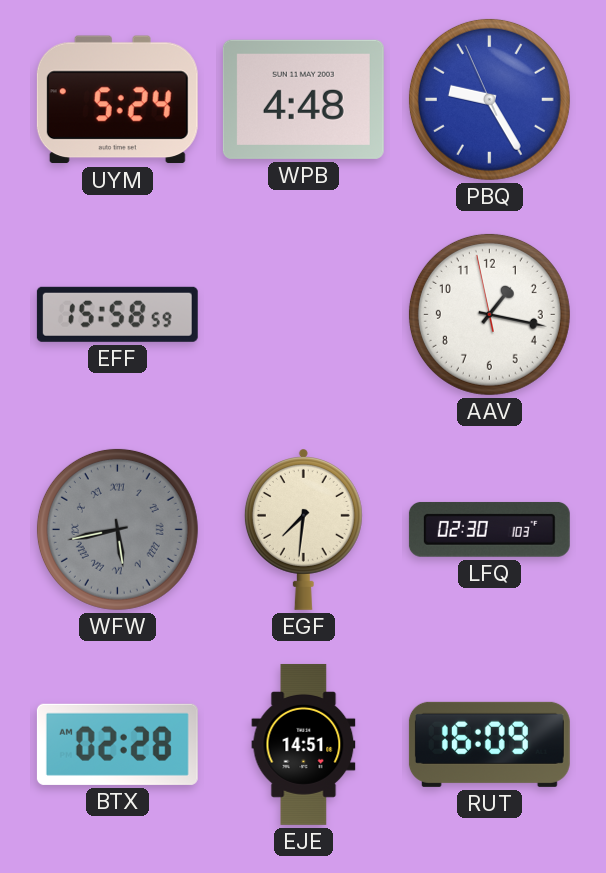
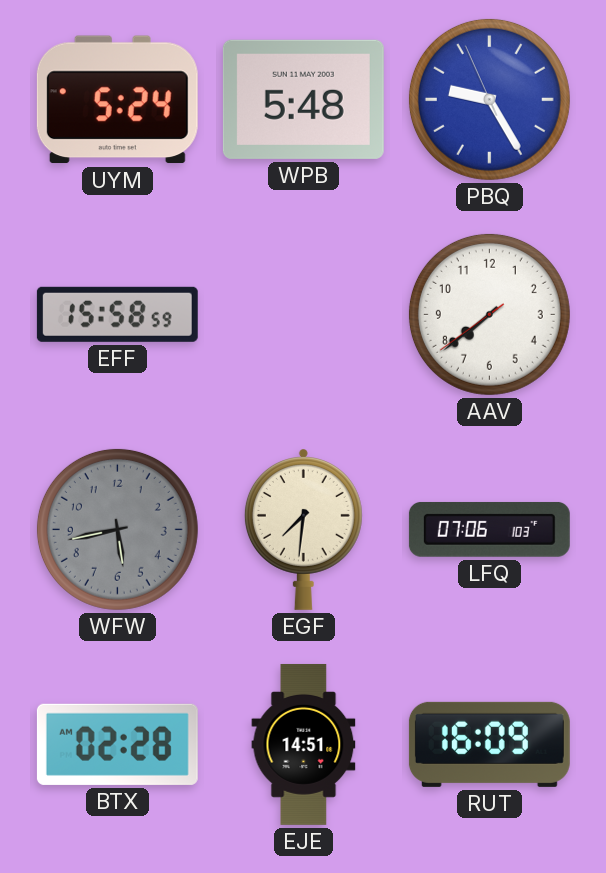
WPB: 4:48 -> 5:48
AAV: 1:16 -> 7:38
WFW numerals: Roman -> Arabic
LFQ: 02:30 -> 07:06
